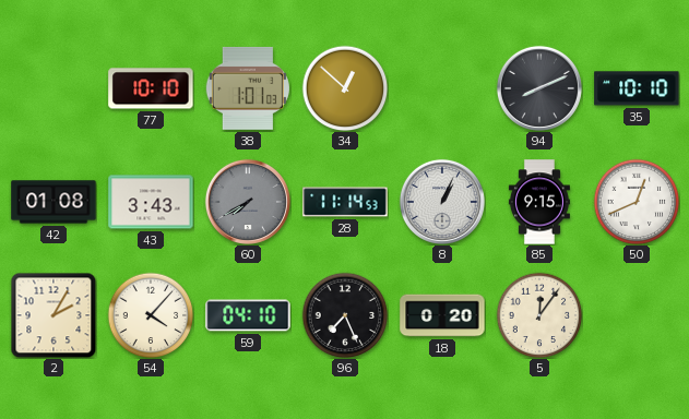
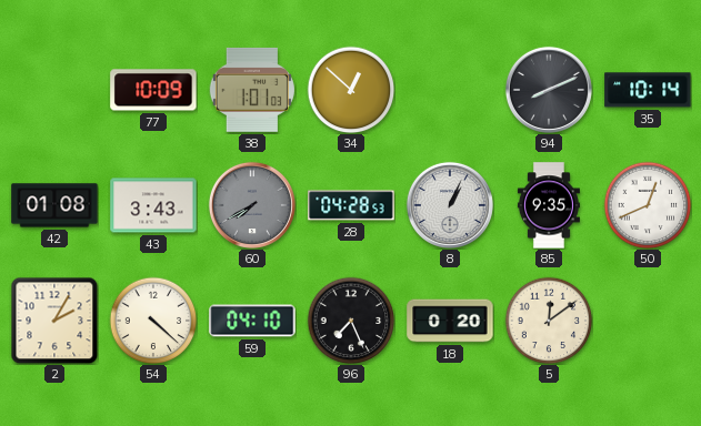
77: 10:10 -> 10:09
35: 10:10 -> 10:14
28: 11:14 -> 04:28
85: 9:15 -> 9:35
54: 4:07 -> 4:22
5: 12:06 -> 12:09
